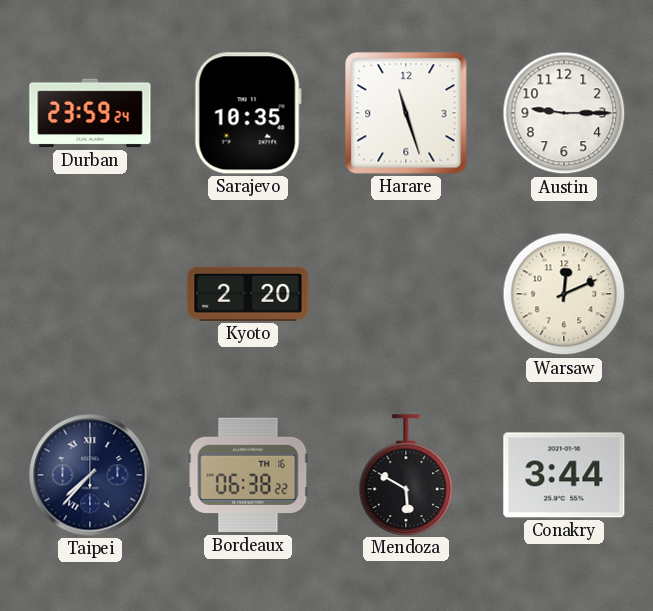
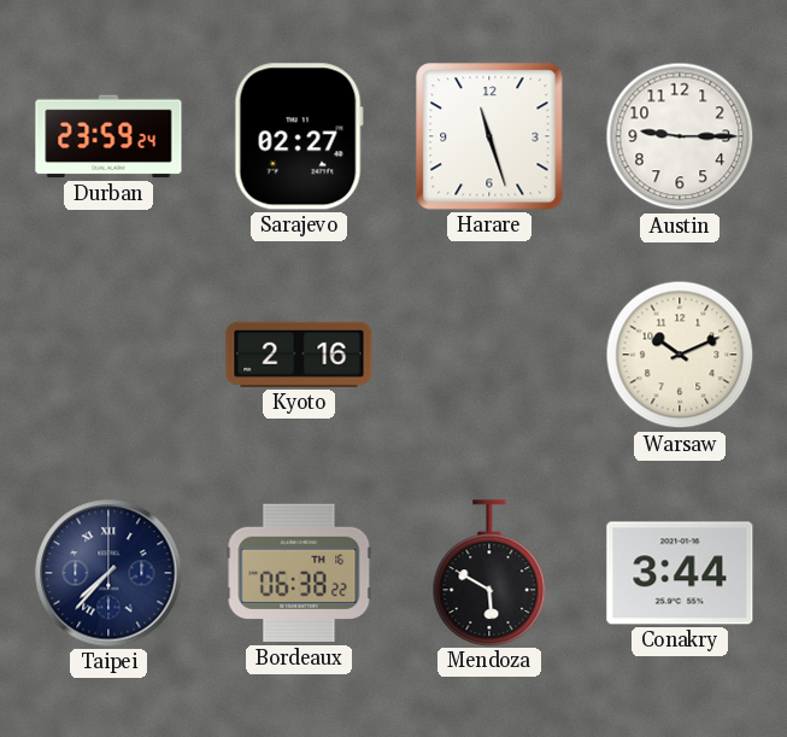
Sarajevo: 10:35 -> 02:27
Kyoto: 2:20 -> 2:16
Warsaw: 12:11 -> 10:11
